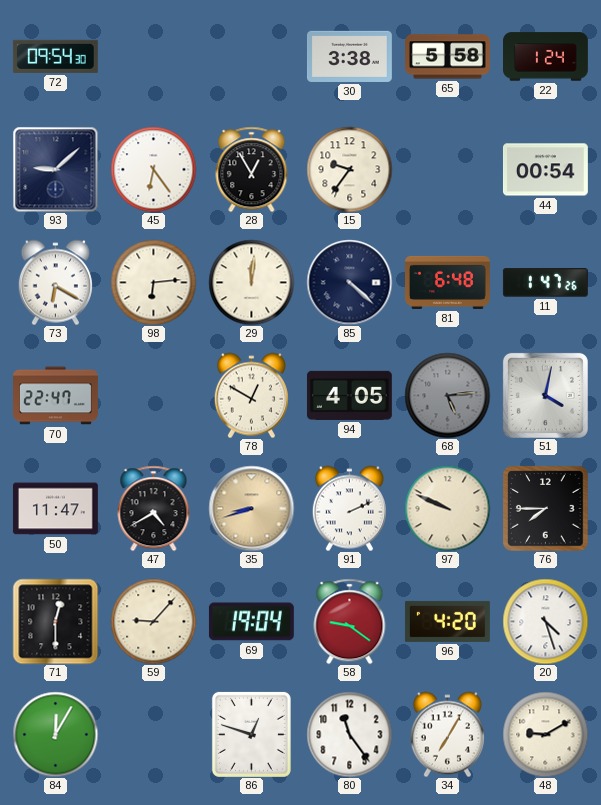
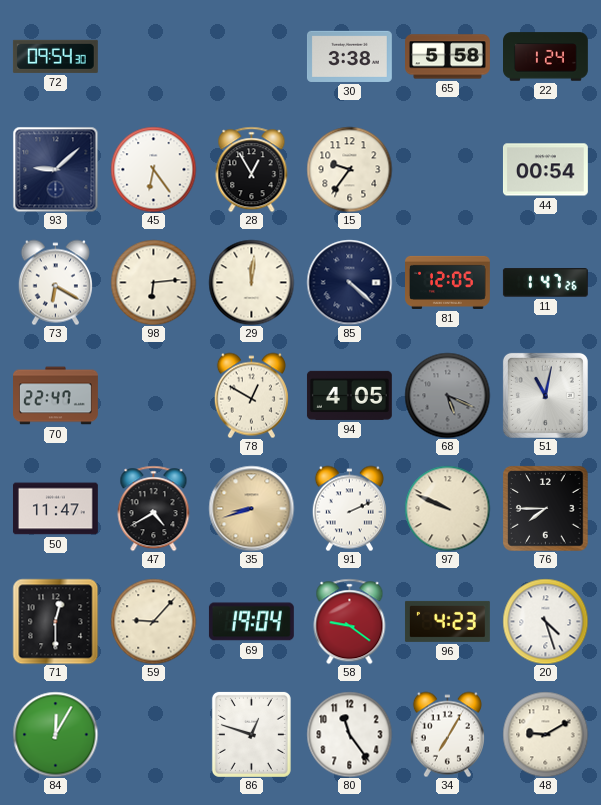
81: 6:48 -> 12:05
68: 5:14 -> 5:19
51: 4:02 -> 11:02
96: 4:20 -> 4:23
